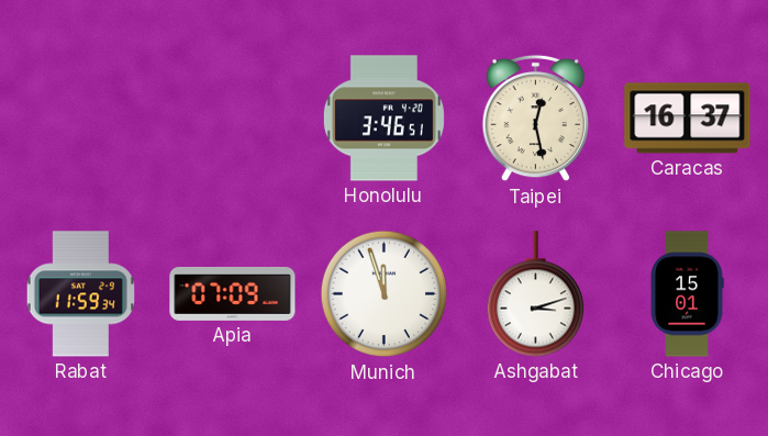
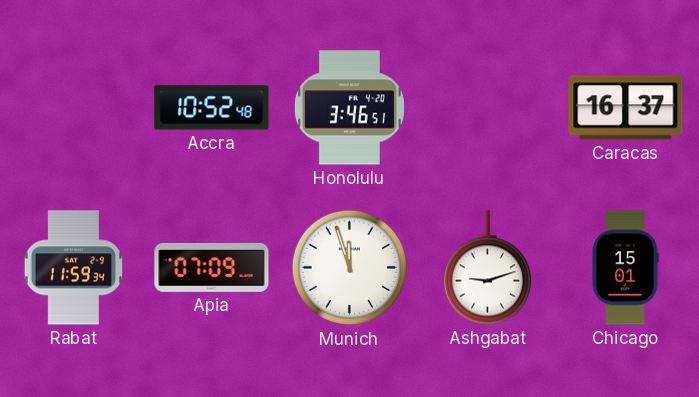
Accra: none -> 10:52
Taipei: 12:28 -> none
Ashgabat: 3:12 -> 9:12
